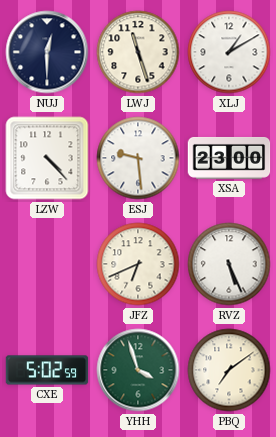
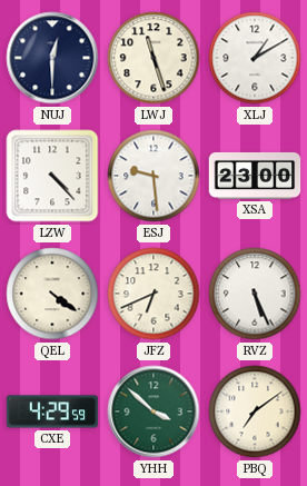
QEL: none -> 4:21
CXE: 5:02 -> 4:29
YHH: 3:57 -> 3:52
